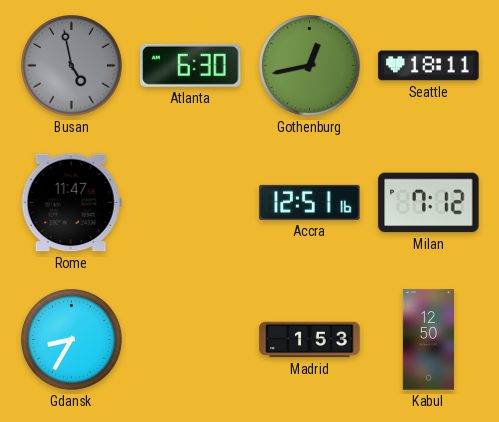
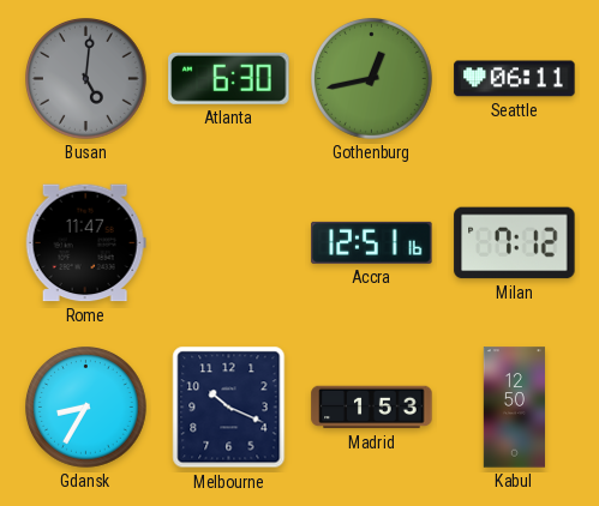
Busan: 4:58 -> 5:01
Seattle: 18:11 -> 06:11
Melbourne: none -> 10:19
